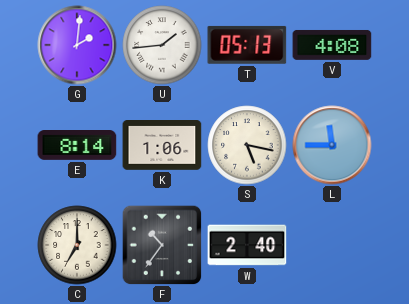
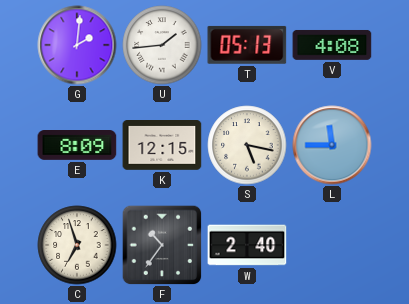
E: 8:14 -> 8:09
K: 1:06 -> 12:15
C: 7:00 -> 6:57
